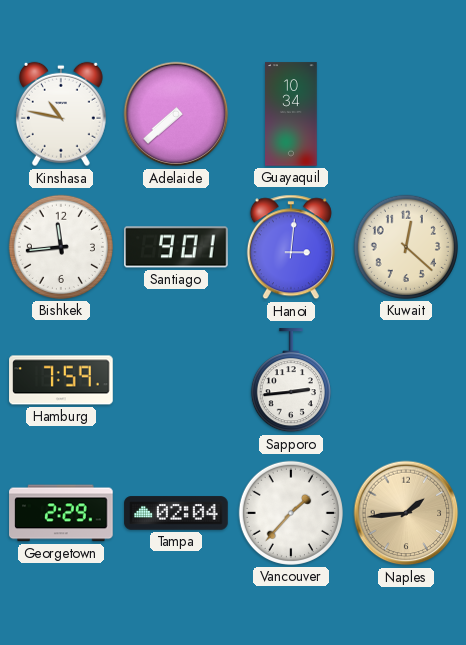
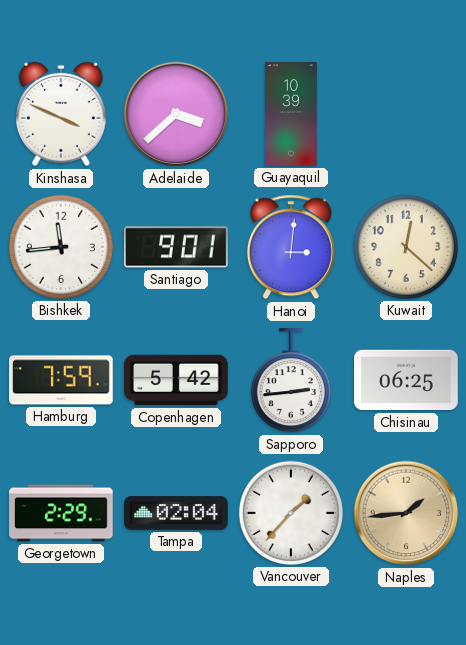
Kinshasa: 10:47 -> 3:49
Adelaide: 7:38 -> 3:38
Guayaquil: 10:34 -> 10:39
Copenhagen: none -> 5:42
Chisinau: none -> 06:25
